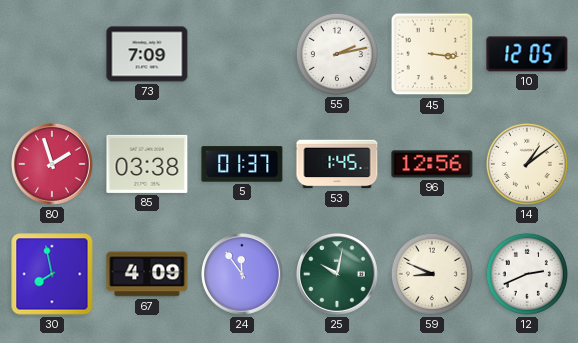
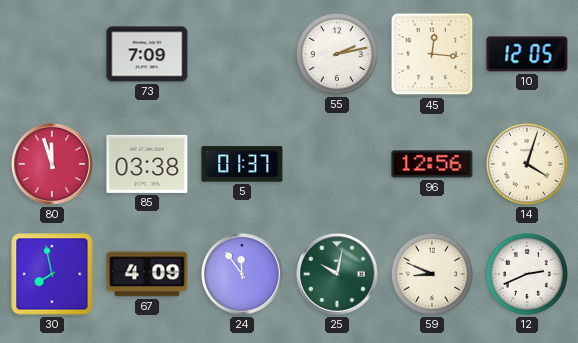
45: 3:16 -> 12:16
80: 1:57 -> 11:57
53: 1:45 -> none
14: 1:09 -> 4:03
